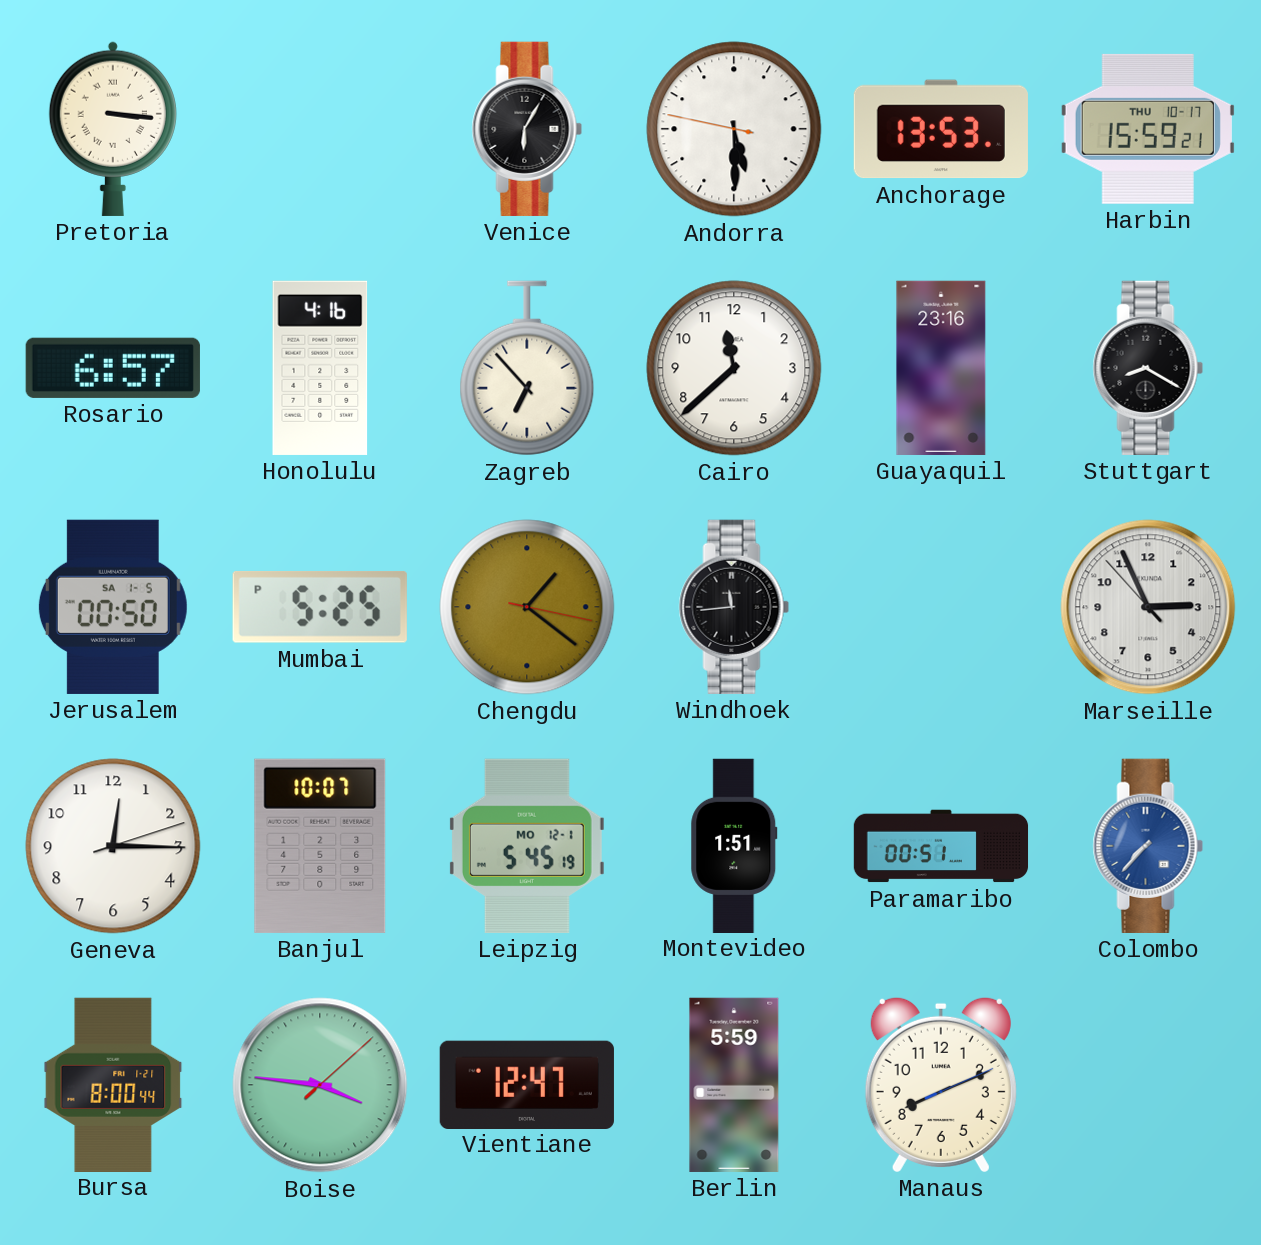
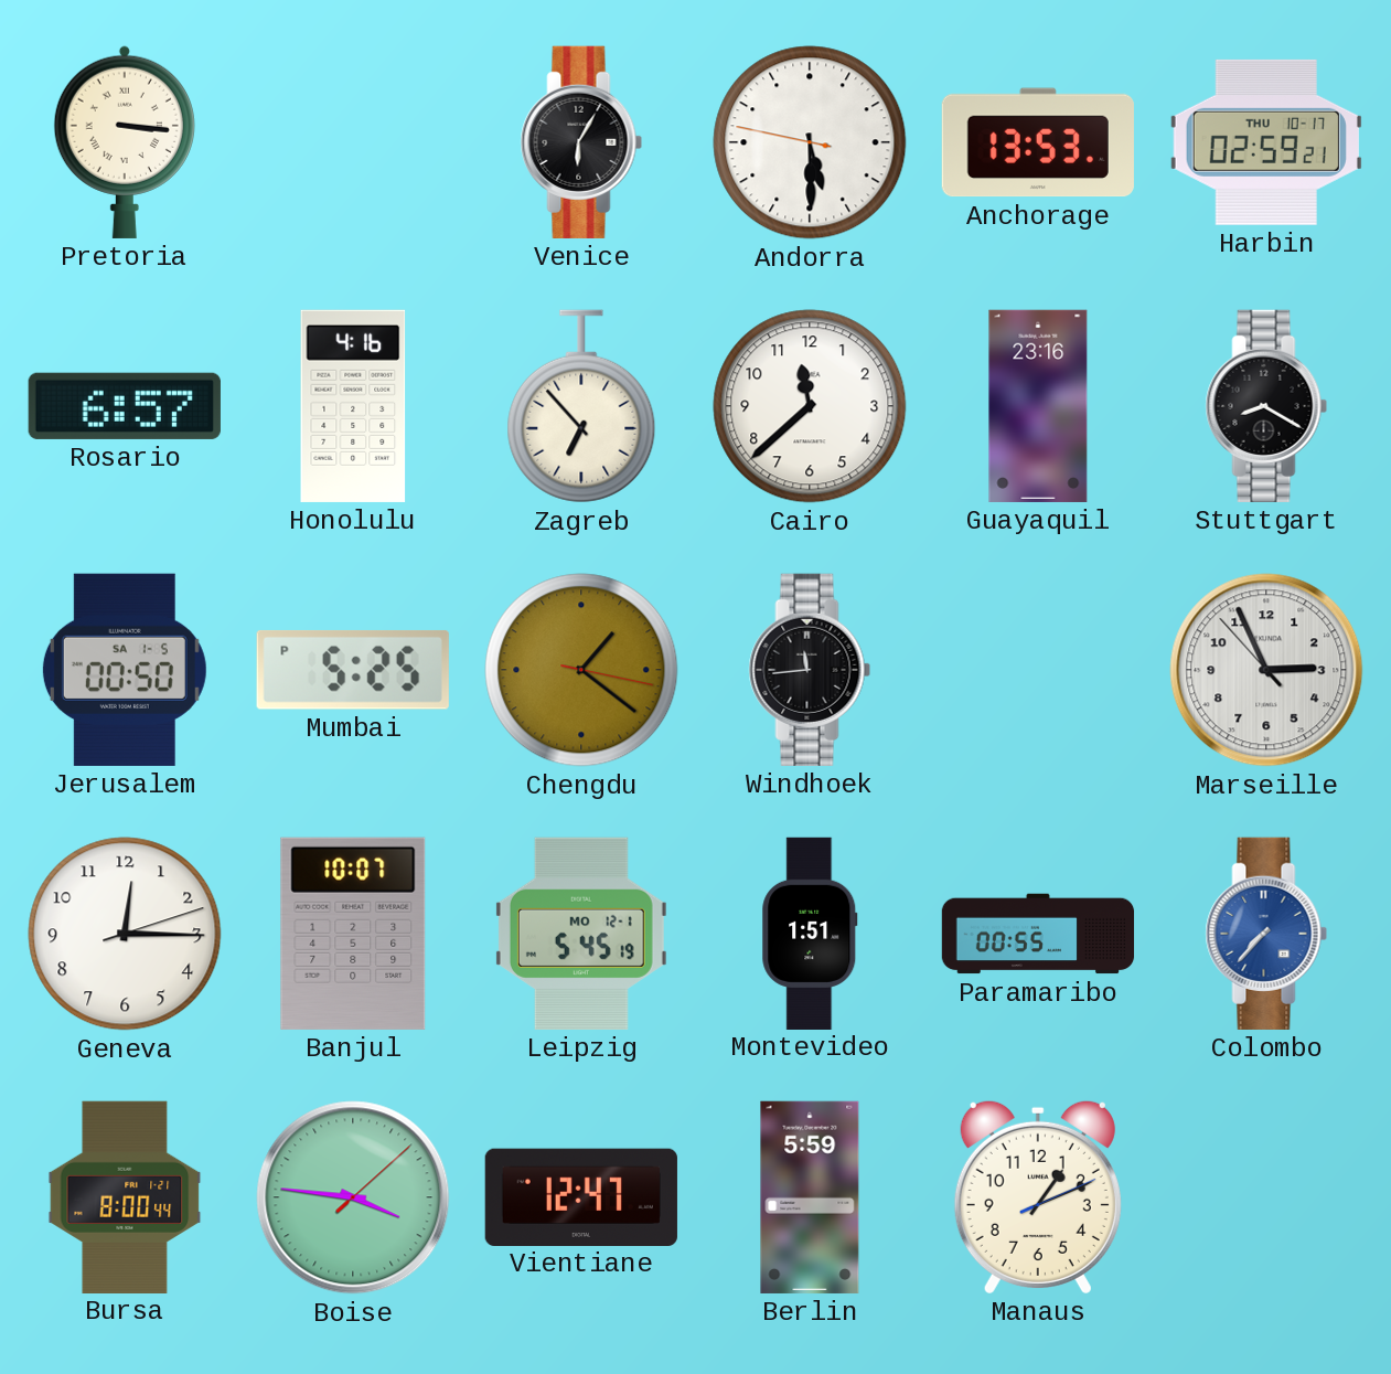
Harbin: 15:59 -> 02:59
Paramaribo: 00:51 -> 00:55
Manaus: 8:11 -> 1:11
